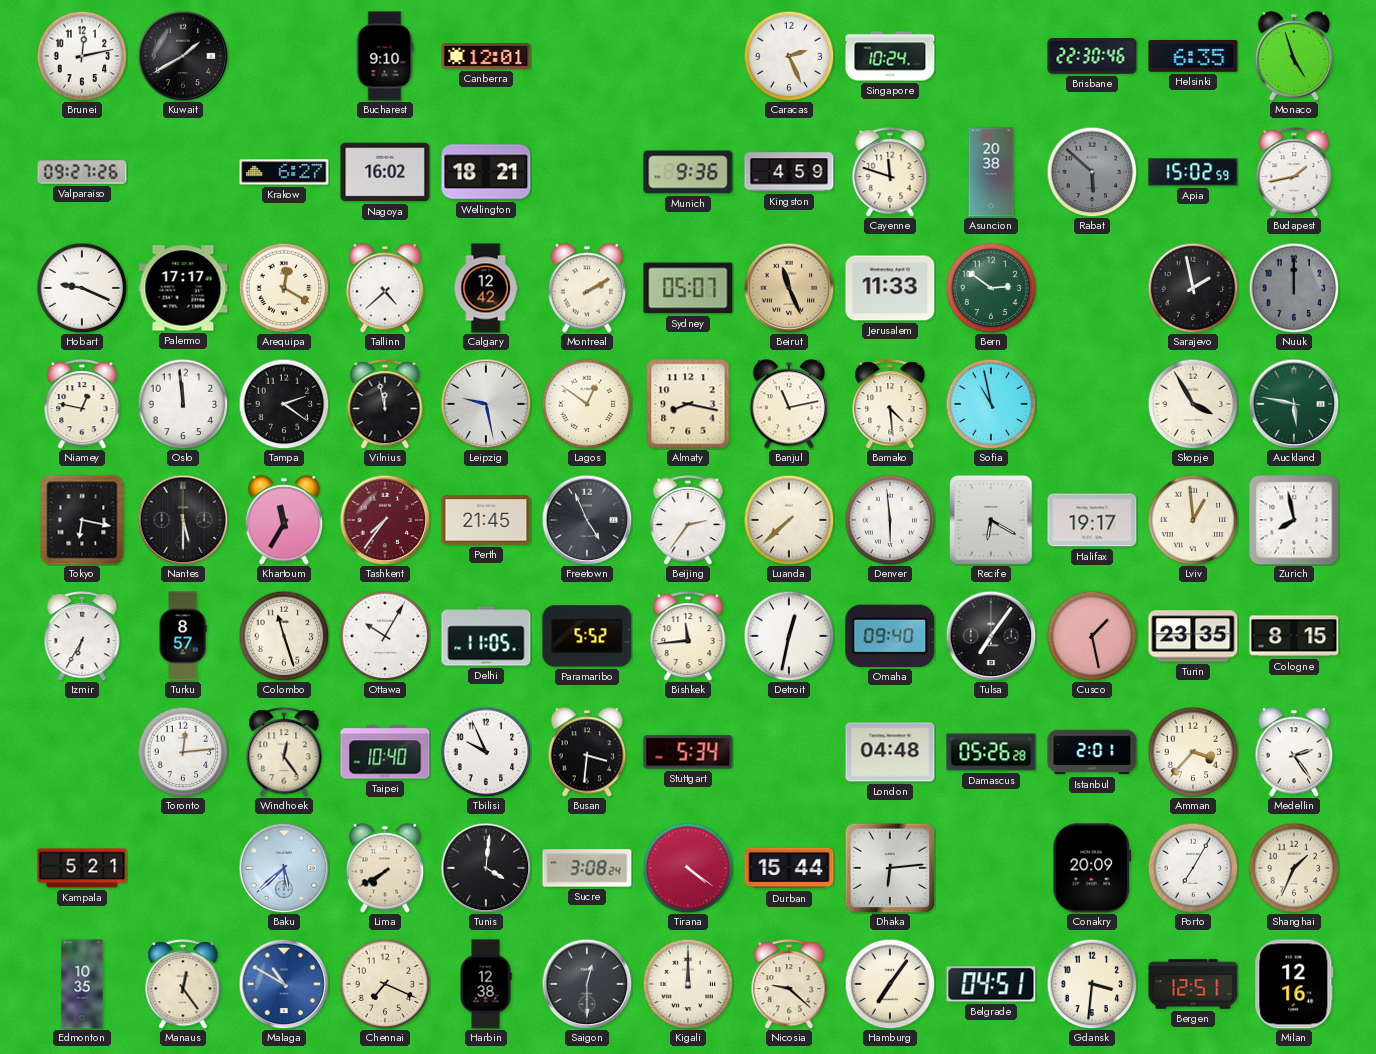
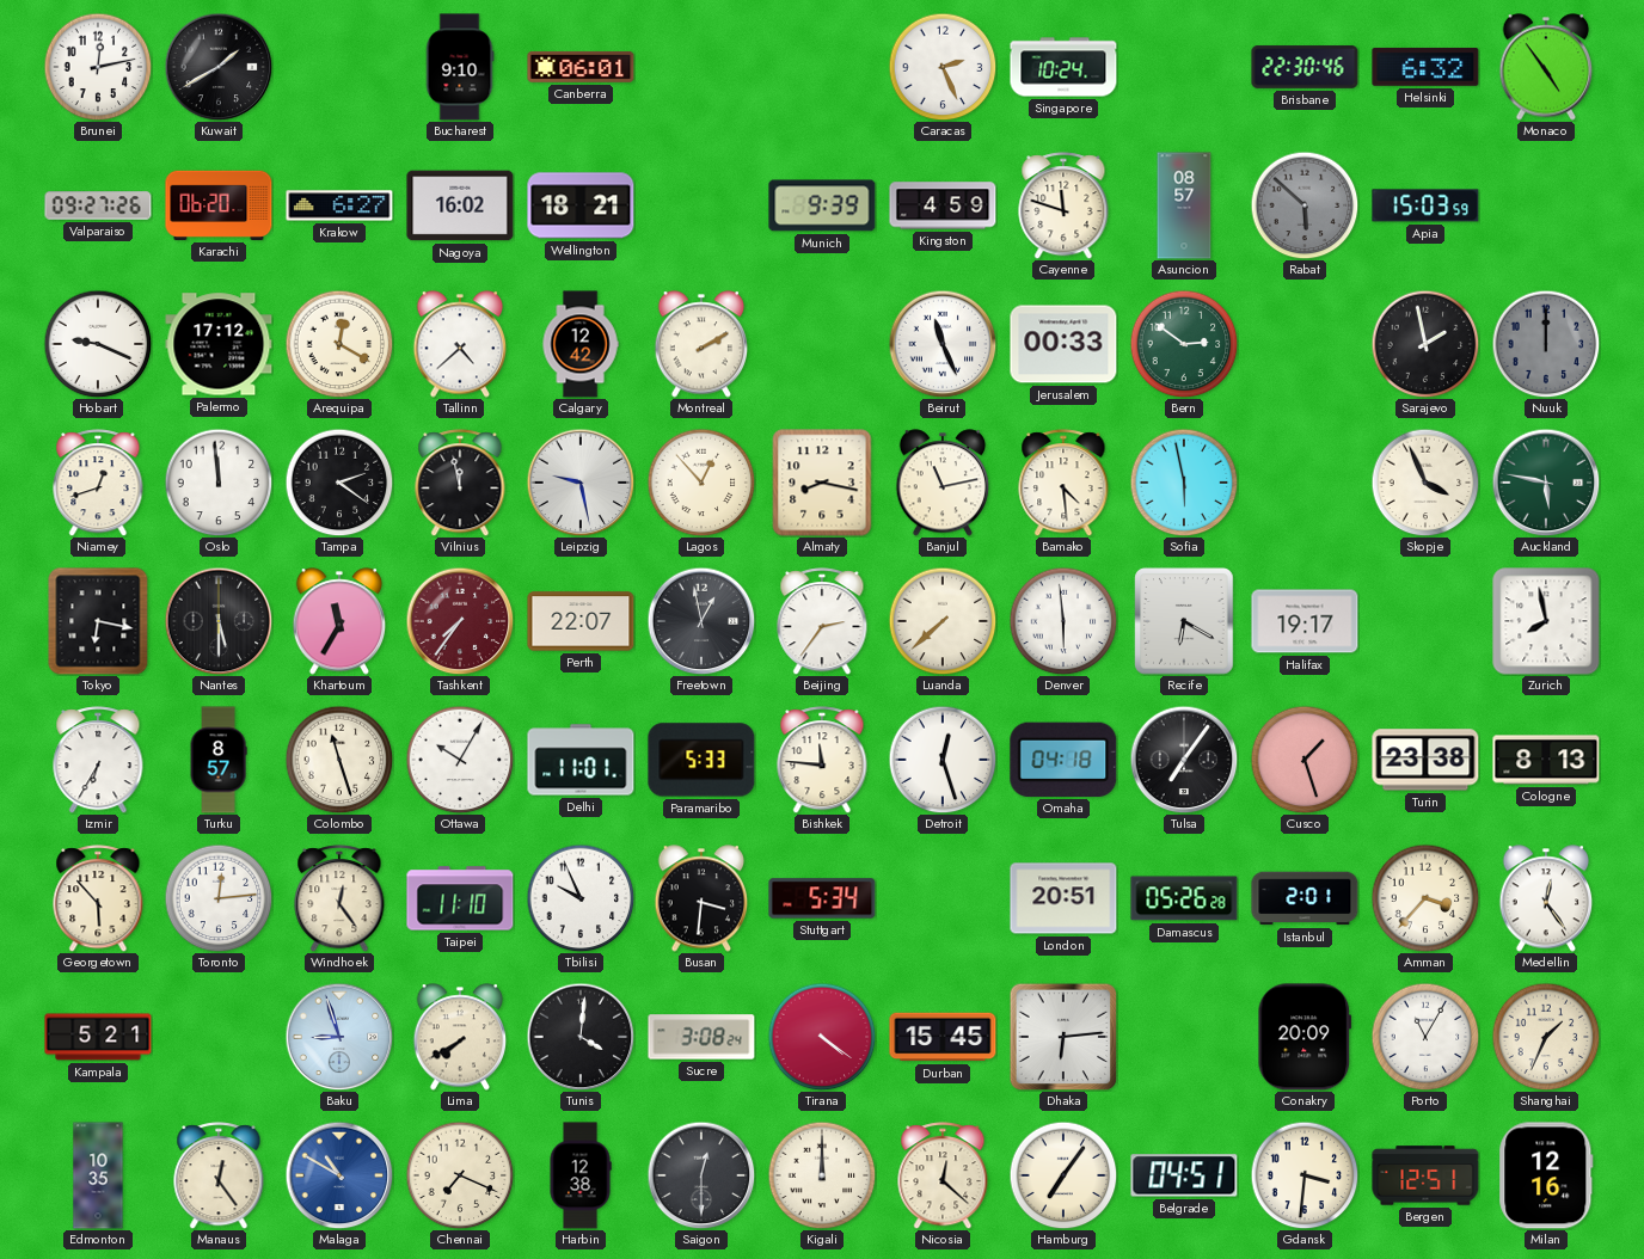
Canberra: 12:01 -> 06:01
Helsinki: 6:35 -> 6:32
Monaco: 4:57 -> 4:54
Karachi: none -> 06:20
Munich: 9:36 -> 9:39
Asuncion: 20:38 -> 08:57
Apia: 15:02 -> 15:03
Budapest: 1:43 -> none
Palermo: 17:17 -> 17:12
Sydney: 05:07 -> none
Beirut dial: champagne -> white
Jerusalem: 11:33 -> 00:33
Niamey: 12:47 -> 12:42
Lagos: 12:51 -> 12:53
Sofia: 10:58 -> 5:58
Skopje: 3:55 -> 3:56
Perth: 21:45 -> 22:07
Freetown: 4:56 -> 12:58
Lviv: 12:59 -> none
Delhi: 11:05 -> 11:01
Paramaribo: 5:52 -> 5:33
Bishkek: 11:44 -> 11:46
Detroit: 12:32 -> 12:27
Omaha: 09:40 -> 04:18
Cusco: 1:28 -> 1:27
Turin: 23:35 -> 23:38
Cologne: 8:15 -> 8:13
Georgetown: none -> 5:53
Taipei: 10:40 -> 11:10
London: 04:48 -> 20:51
Medellin: 2:24 -> 12:24
Baku: 5:38 -> 8:57
Durban: 15:44 -> 15:45
Porto: 7:05 -> 11:05
Nicosia: 9:22 -> 12:22
